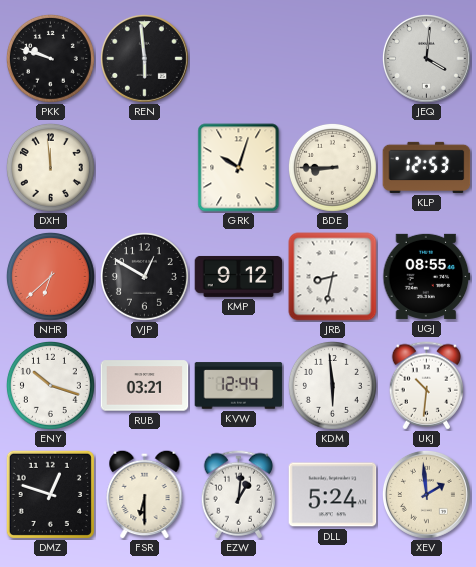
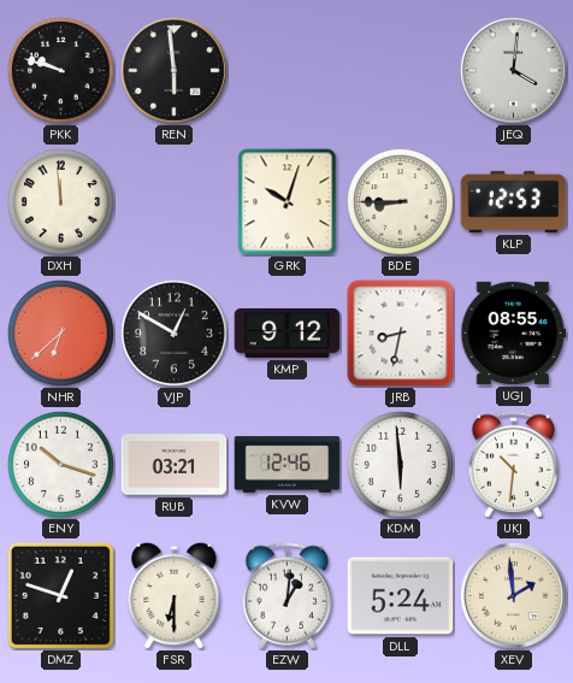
KVW: 12:44 -> 12:46
